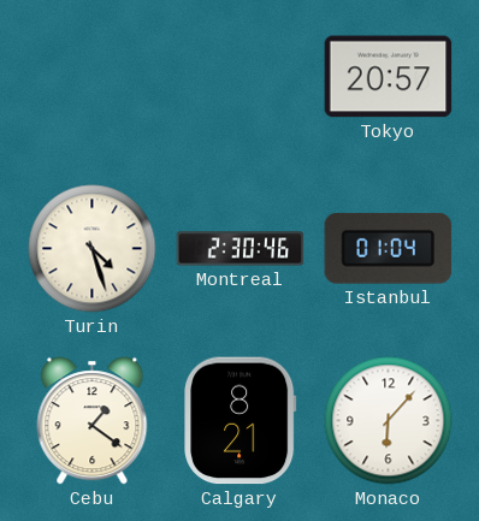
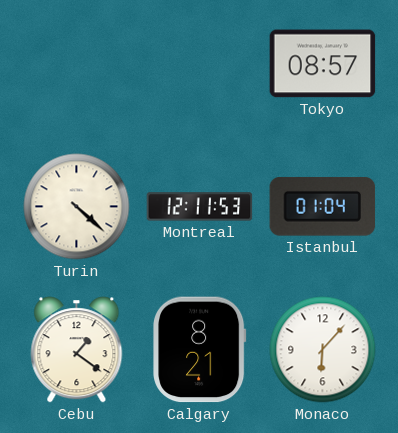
Tokyo: 20:57 -> 08:57
Turin: 4:27 -> 4:22
Montreal: 2:30 -> 12:11
